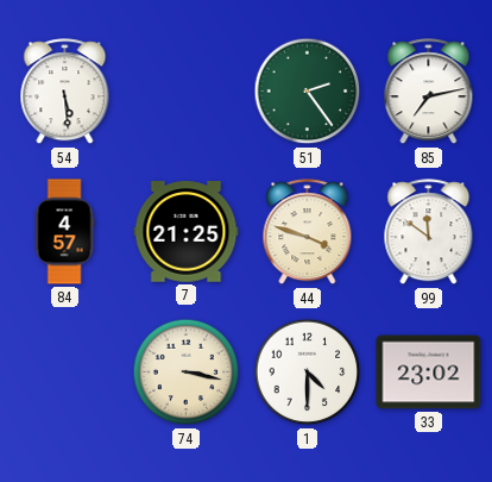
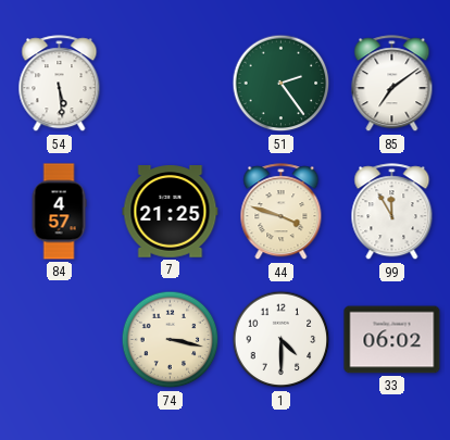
85: 7:13 -> 7:09
99: 11:51 -> 11:55
33: 23:02 -> 06:02
